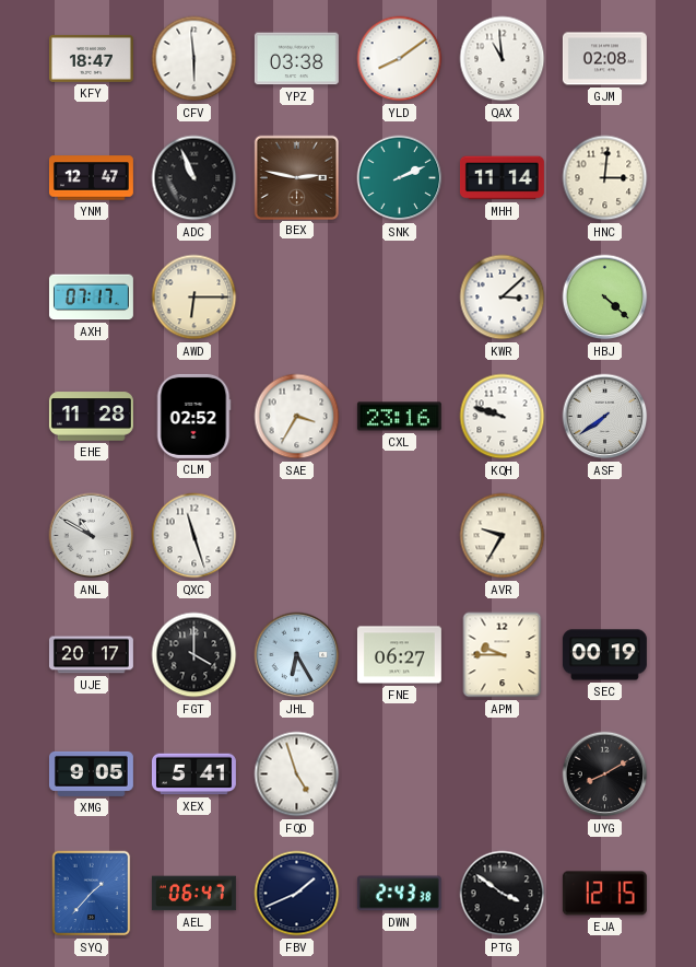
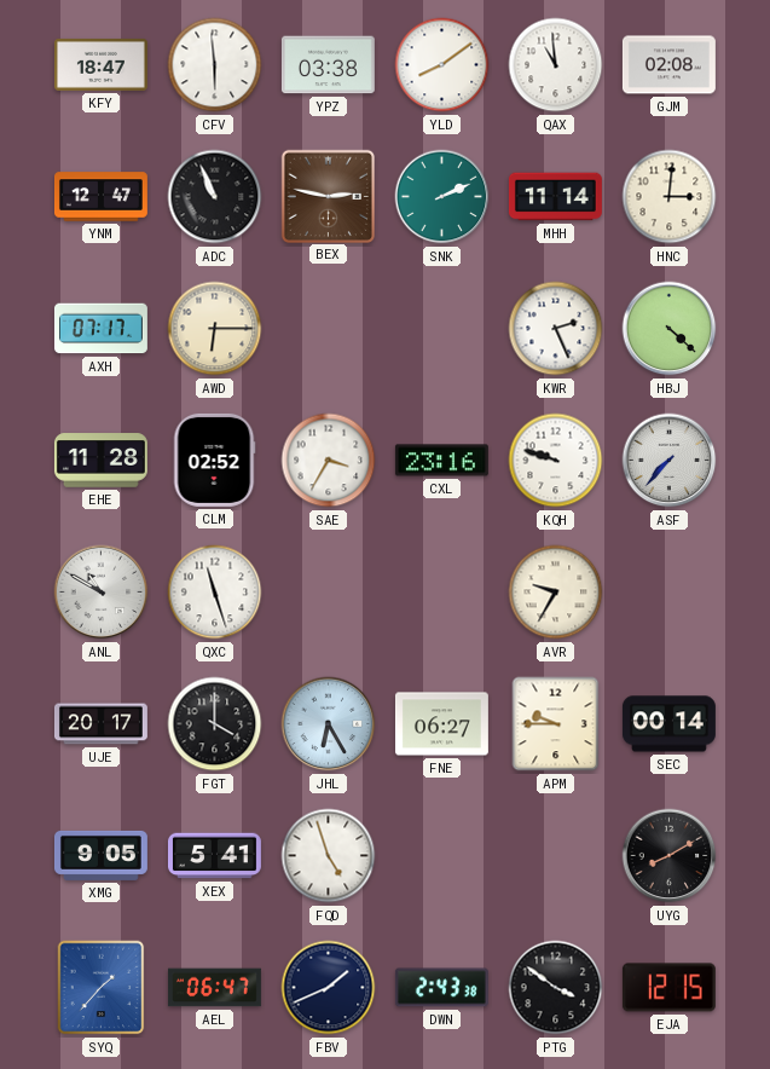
KWR: 3:08 -> 2:26
ASF: 7:39 -> 7:37
SEC: 00:19 -> 00:14
